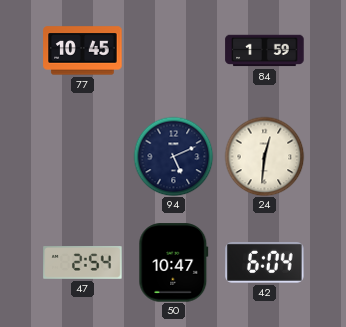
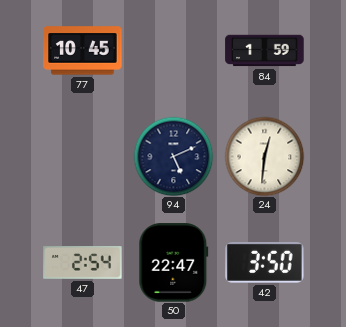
50: 10:47 -> 22:47
42: 6:04 -> 3:50
